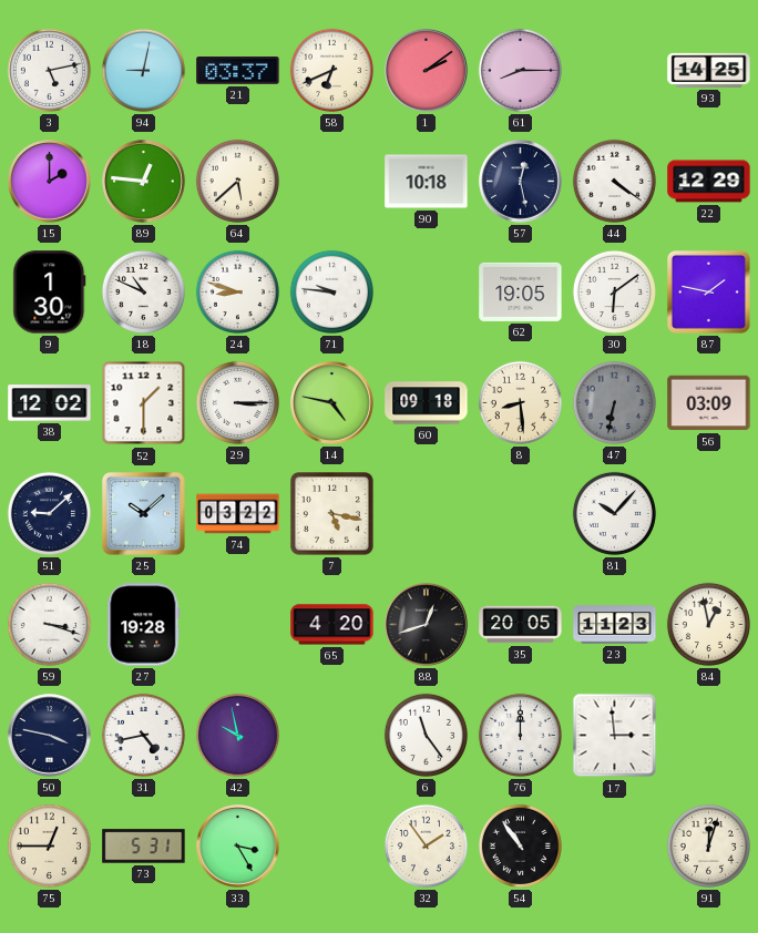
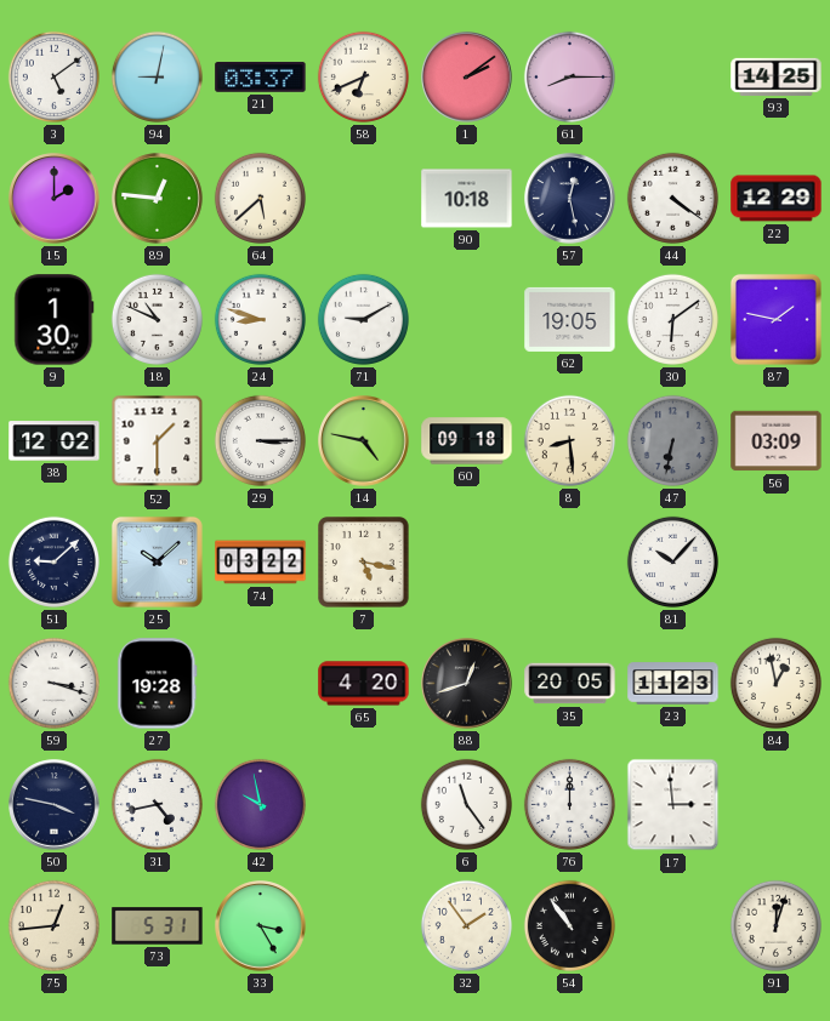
3: 5:13 -> 5:09
71: 9:46 -> 9:10
75: 12:45 -> 12:44
